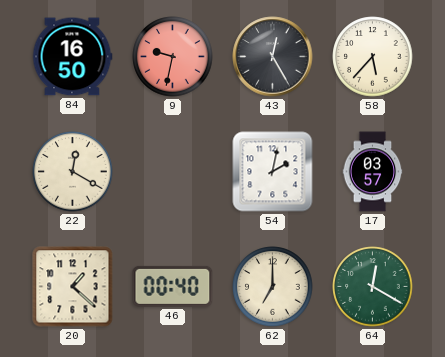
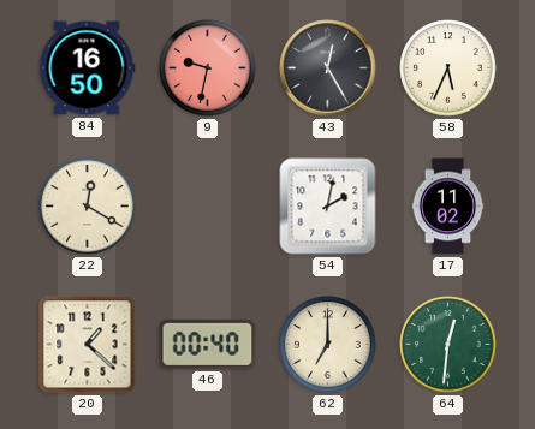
58: 5:37 -> 5:34
17: 03:57 -> 11:02
64: 12:20 -> 12:31
